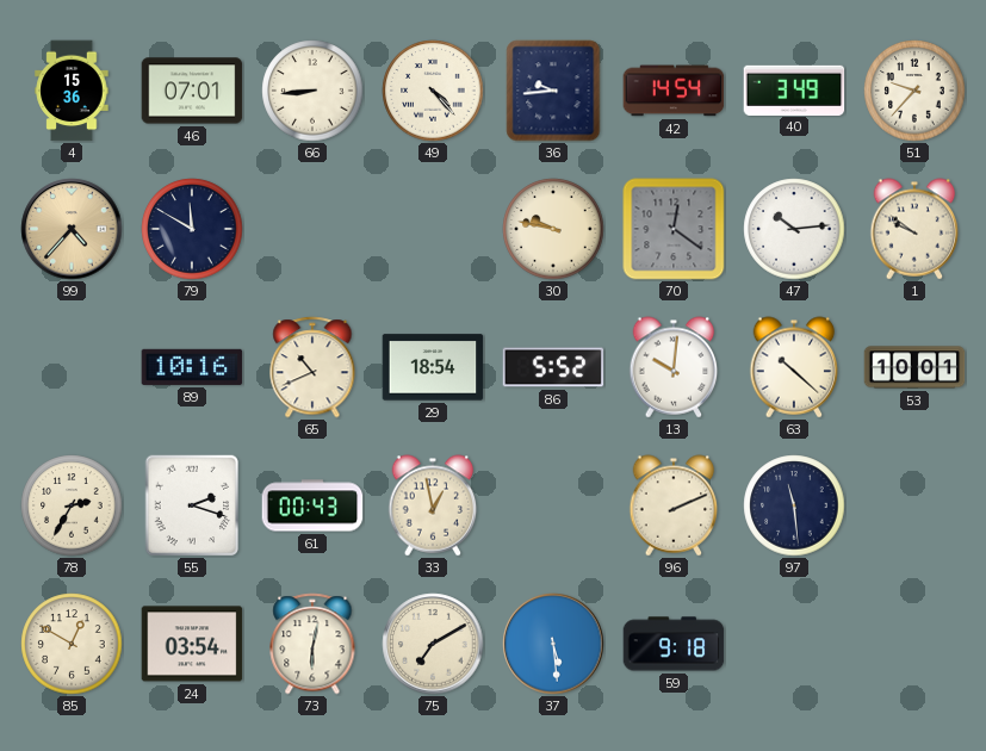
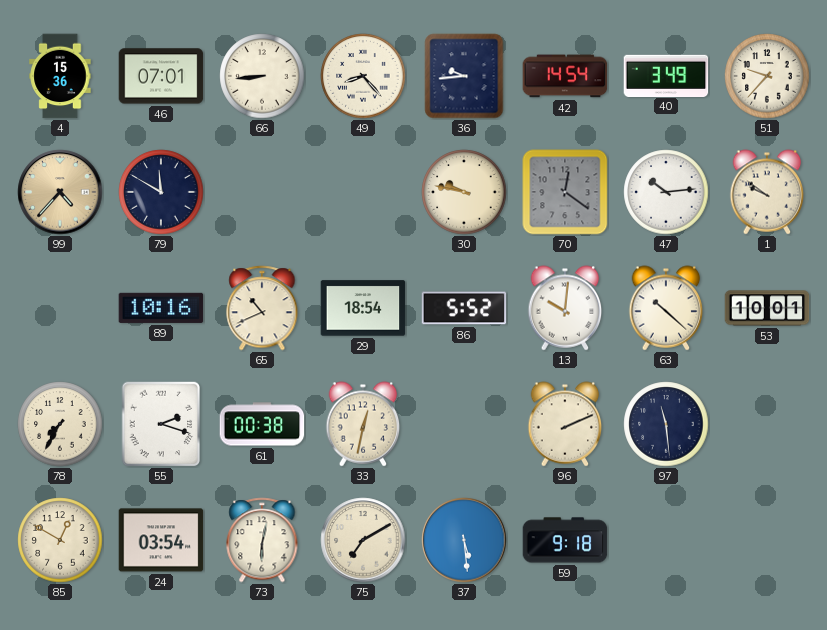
49: 4:23 -> 8:23
78: 2:35 -> 7:35
61: 00:43 -> 00:38
33: 12:58 -> 12:32
